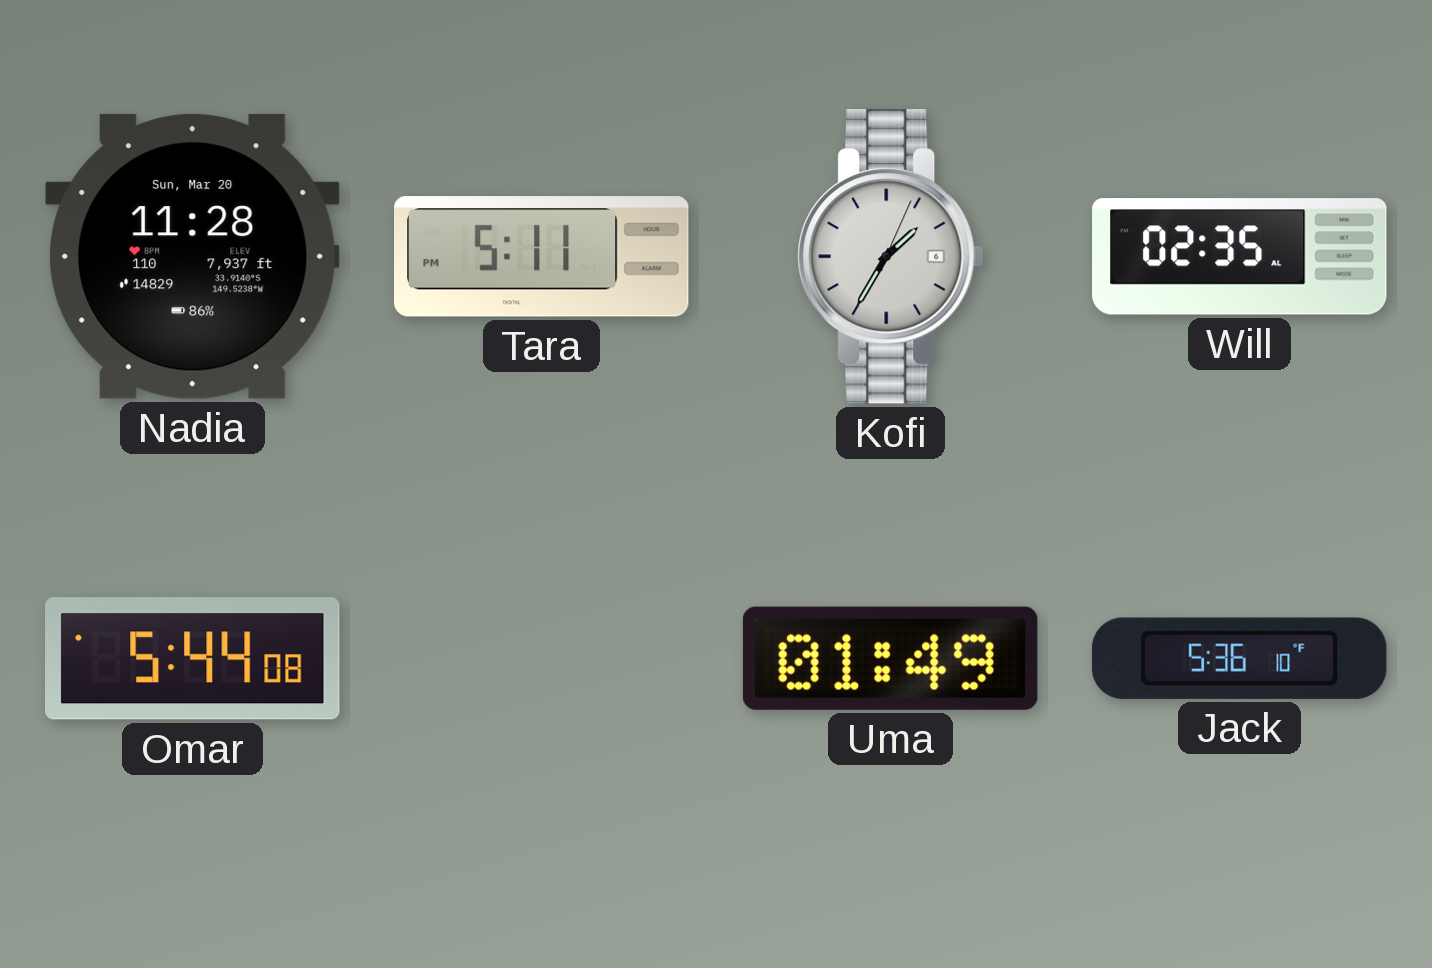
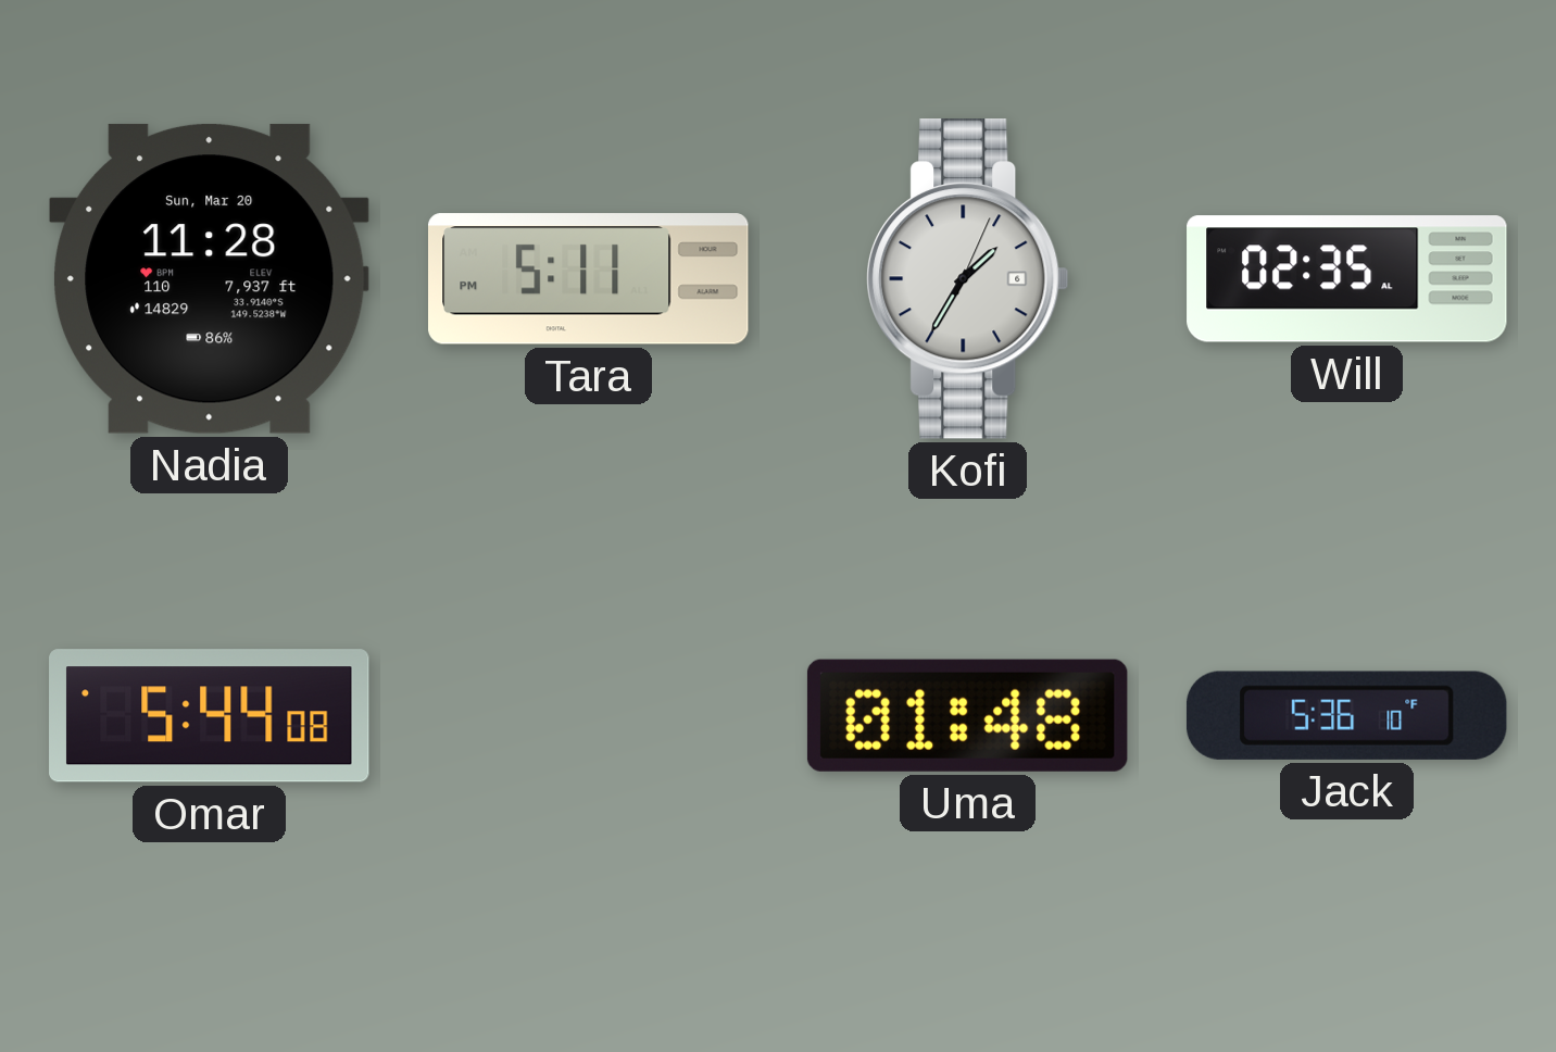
Uma: 01:49 -> 01:48
